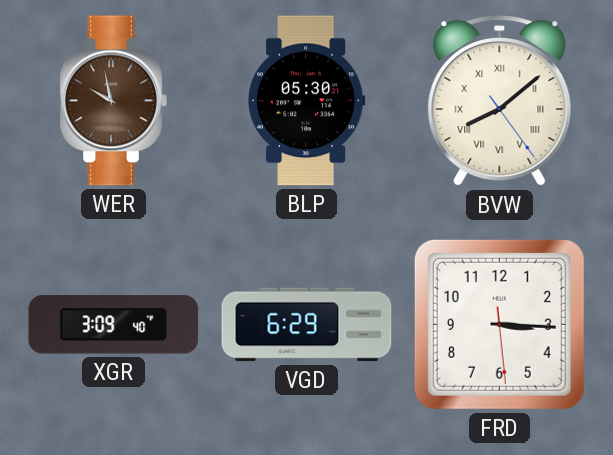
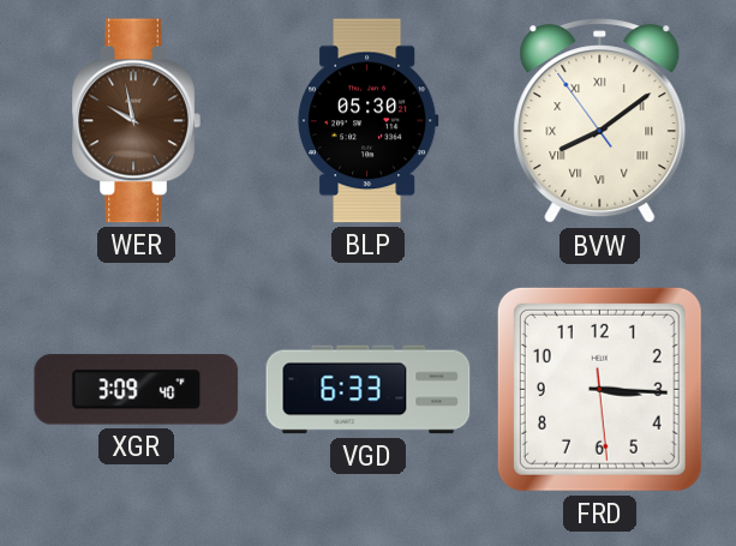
BVW: 8:08:24 -> 8:08:54
VGD: 6:29 -> 6:33
